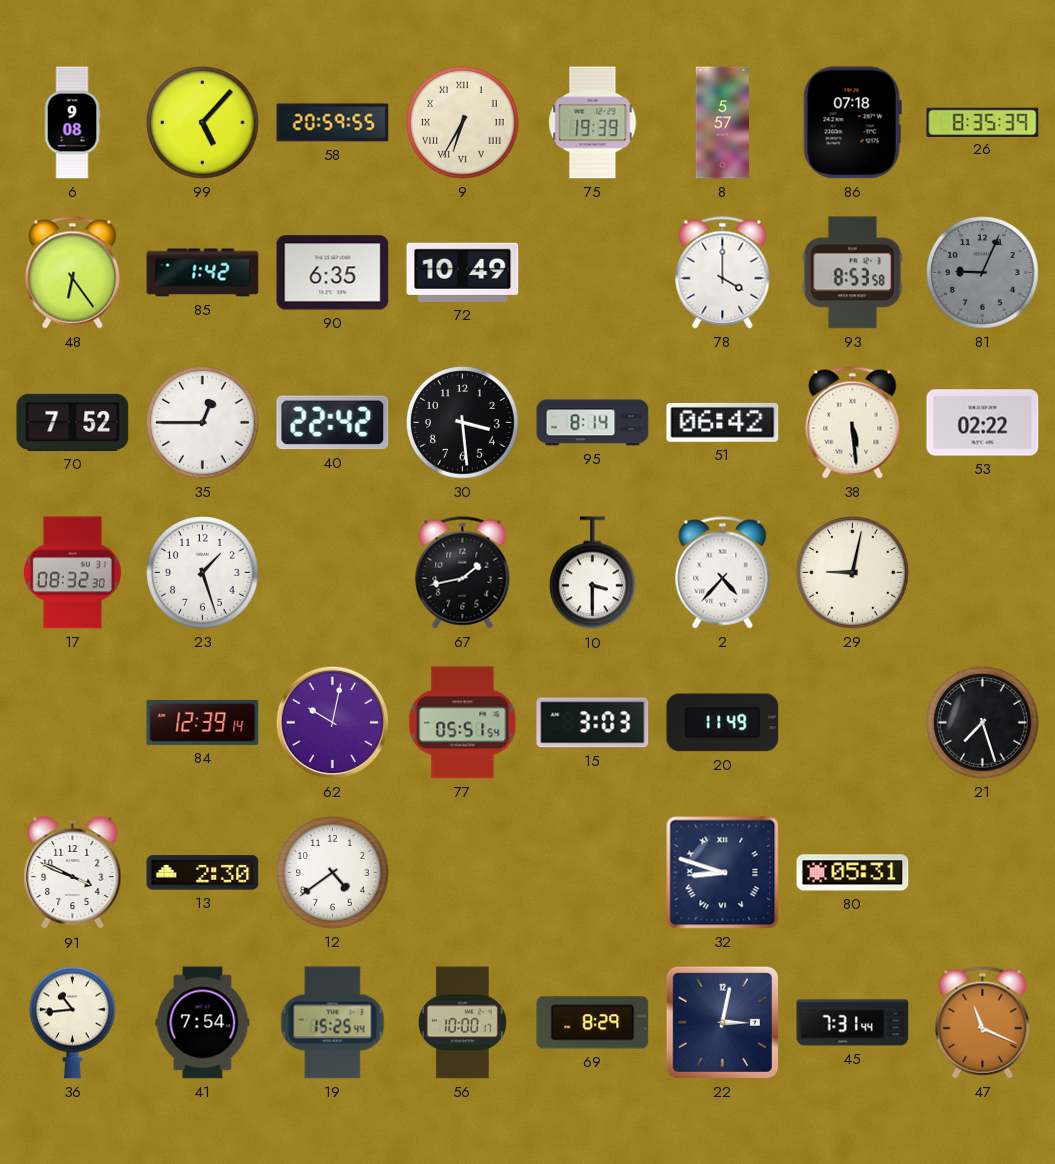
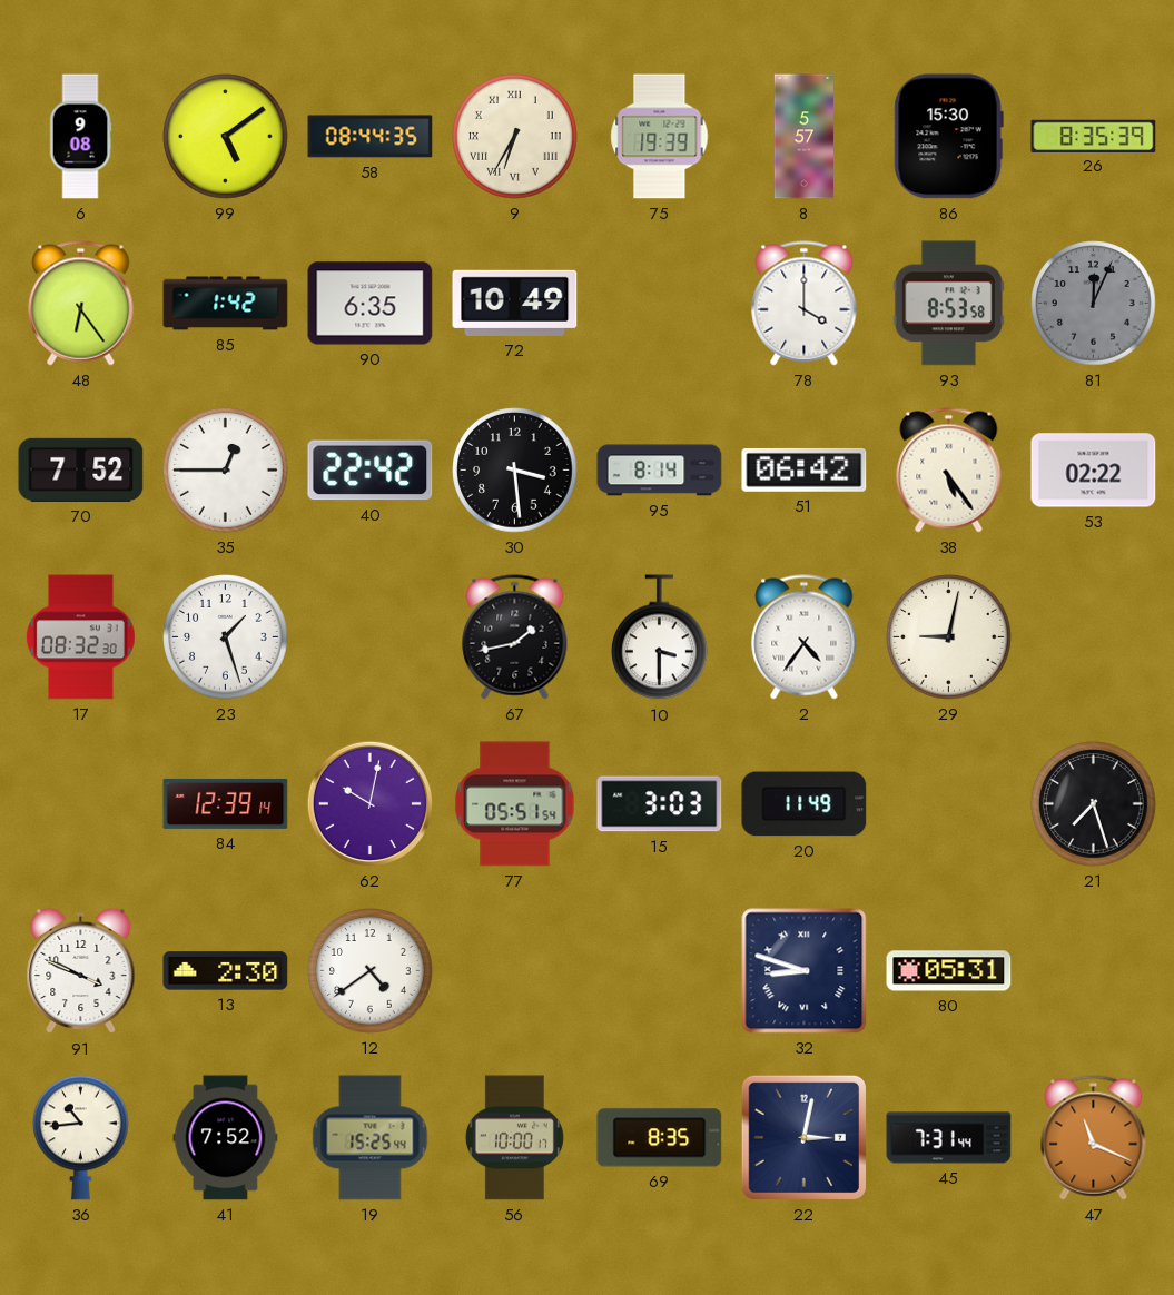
99: 5:07 -> 5:09
58: 20:59 -> 08:44
86: 07:18 -> 15:30
81: 9:04 -> 12:04
38: 5:29 -> 5:24
2: 4:37 -> 4:36
41: 7:54 -> 7:52
69: 8:29 -> 8:35
